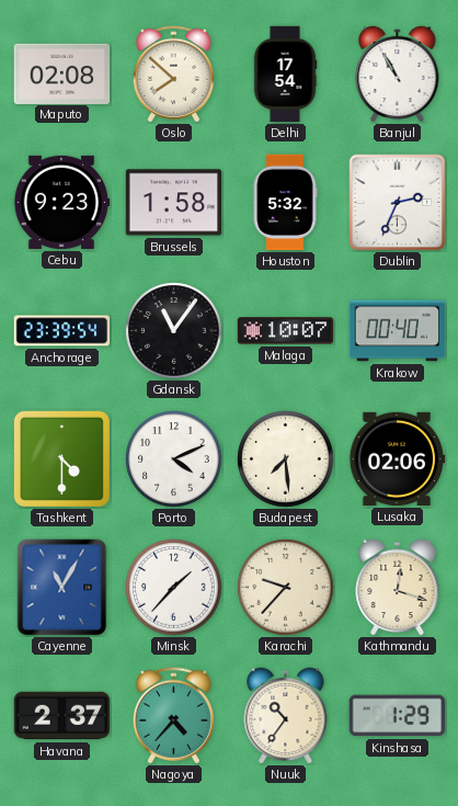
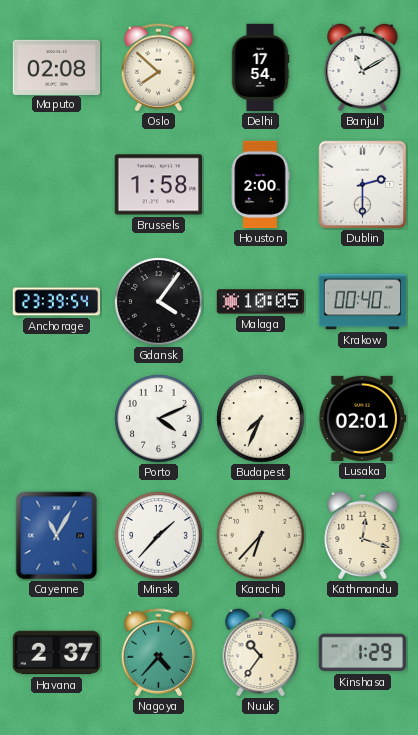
Banjul: 10:55 -> 11:10
Cebu: 9:23 -> none
Houston: 5:32 -> 2:00
Dublin: 2:34 -> 2:30
Gdansk: 11:06 -> 4:06
Malaga: 10:07 -> 10:05
Tashkent: 4:30 -> none
Budapest: 7:29 -> 7:34
Lusaka: 02:06 -> 02:01
Karachi: 9:37 -> 6:37
